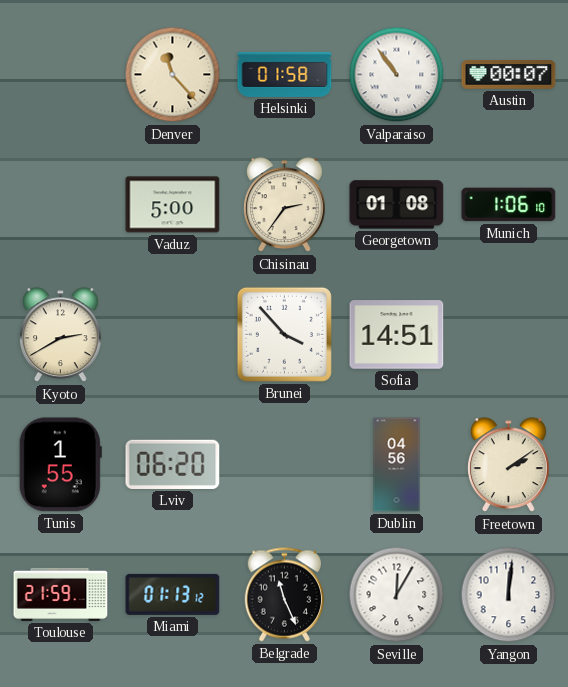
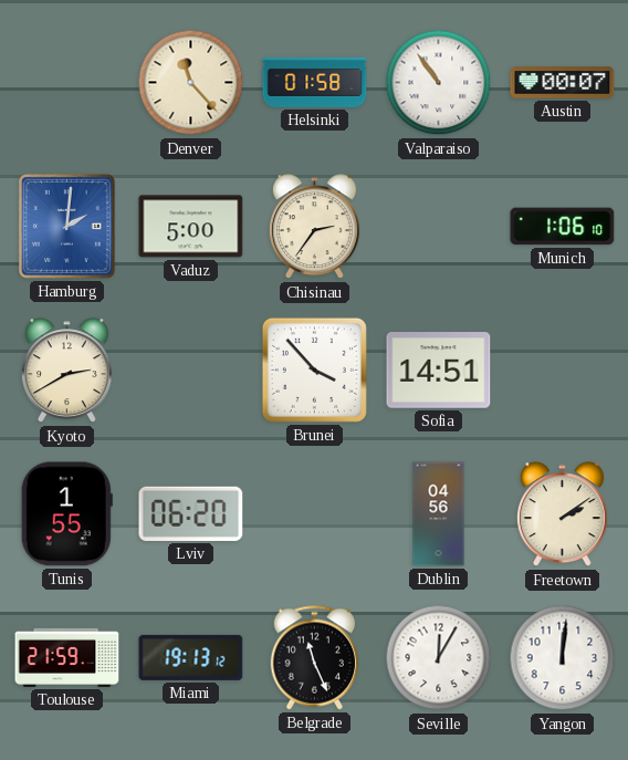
Hamburg: none -> 2:01
Georgetown: 01:08 -> none
Miami: 01:13 -> 19:13
